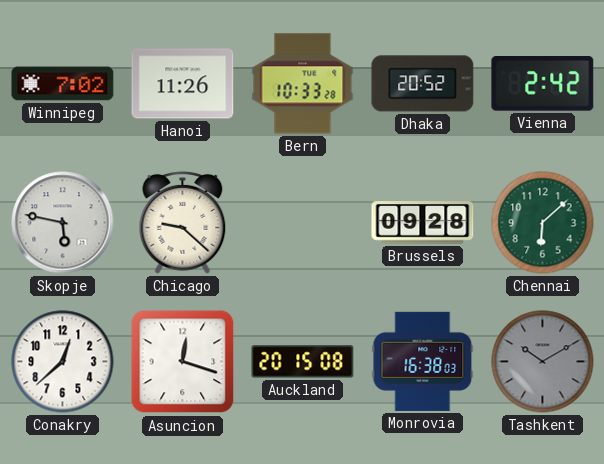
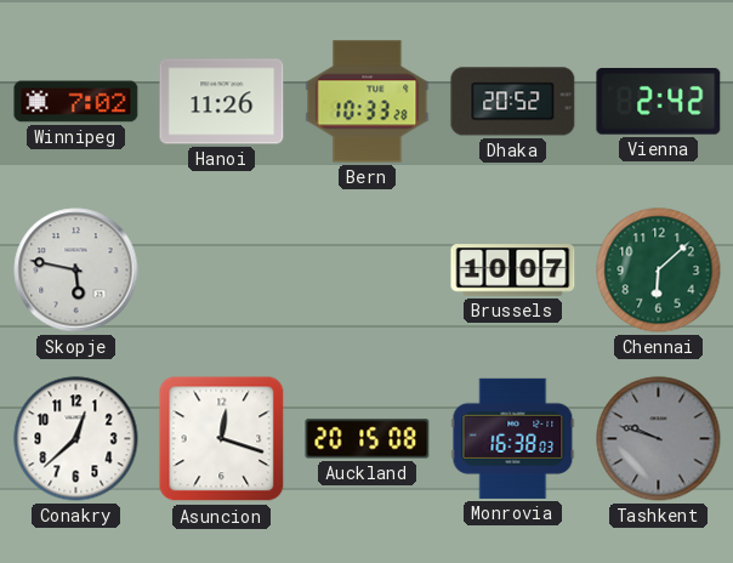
Chicago: 9:22 -> none
Brussels: 09:28 -> 10:07
Tashkent: 10:10 -> 9:48
